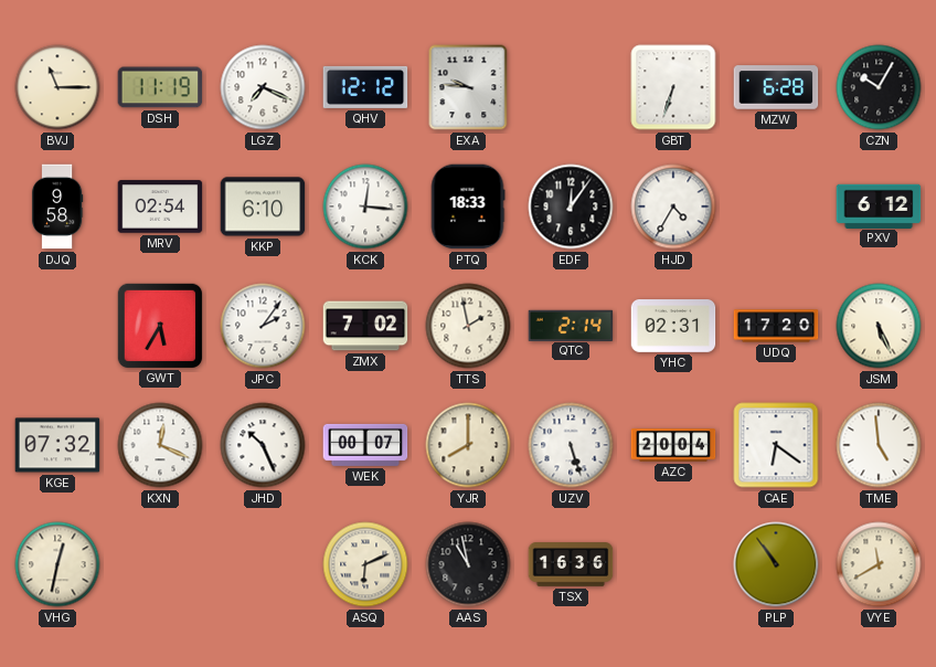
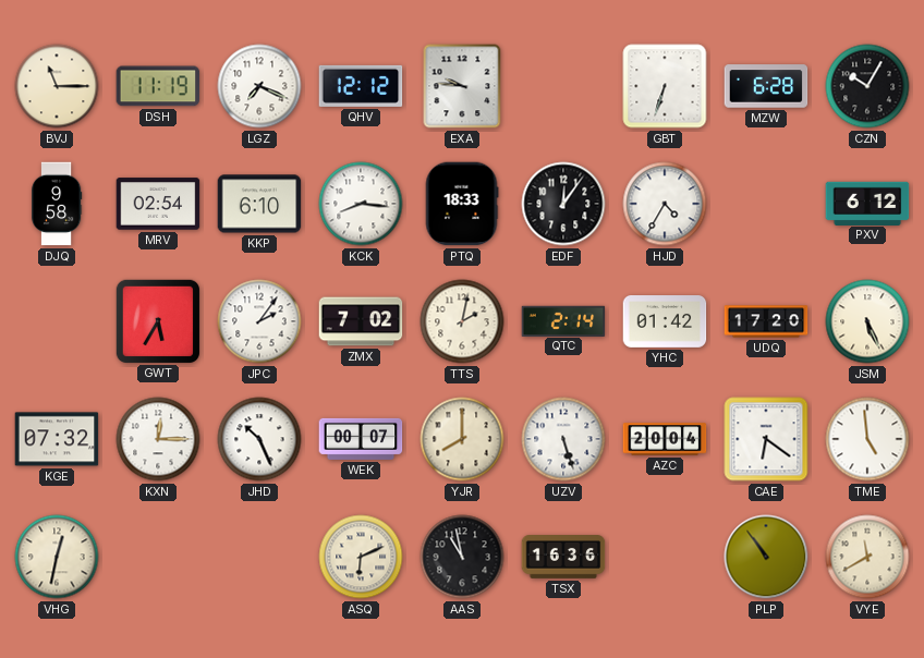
KCK: 12:16 -> 8:16
TTS: 1:58 -> 2:02
YHC: 02:31 -> 01:42
KXN: 12:19 -> 12:15
